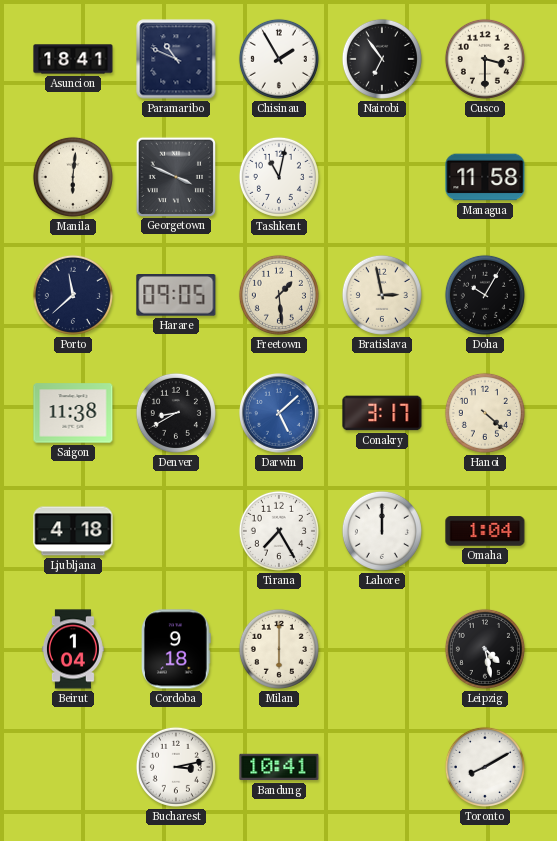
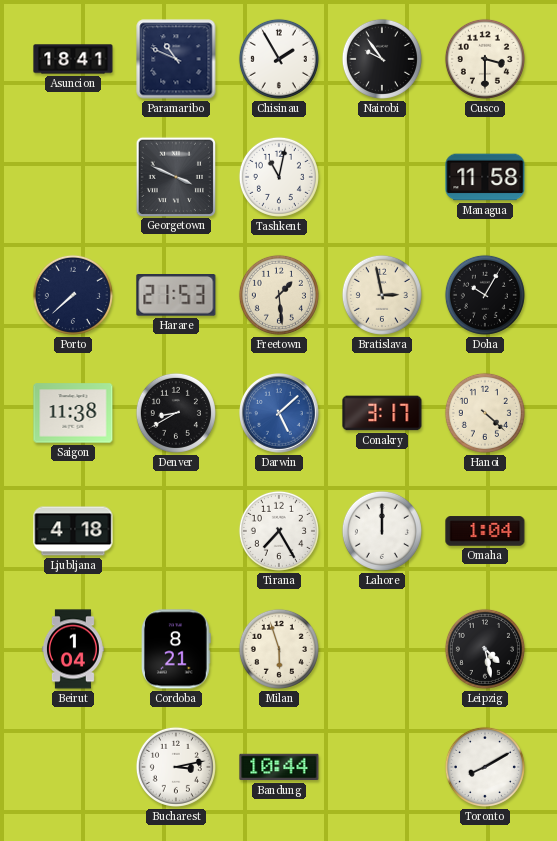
Nairobi: 6:54 -> 9:54
Manila: 6:01 -> none
Porto: 11:38 -> 7:38
Harare: 09:05 -> 21:53
Cordoba: 9:18 -> 8:21
Milan: 6:00 -> 5:57
Bandung: 10:41 -> 10:44
